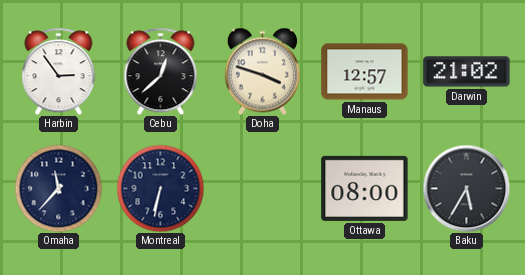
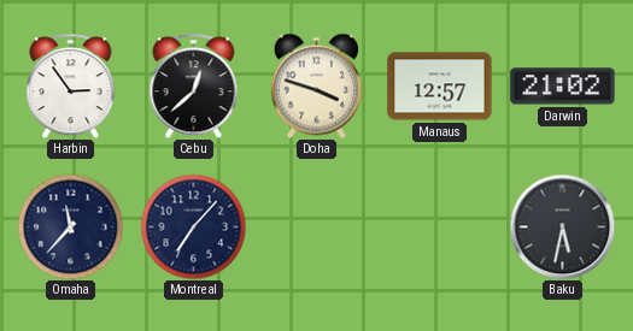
Montreal: 6:32 -> 7:07
Ottawa: 08:00 -> none
Baku: 5:35 -> 5:32
